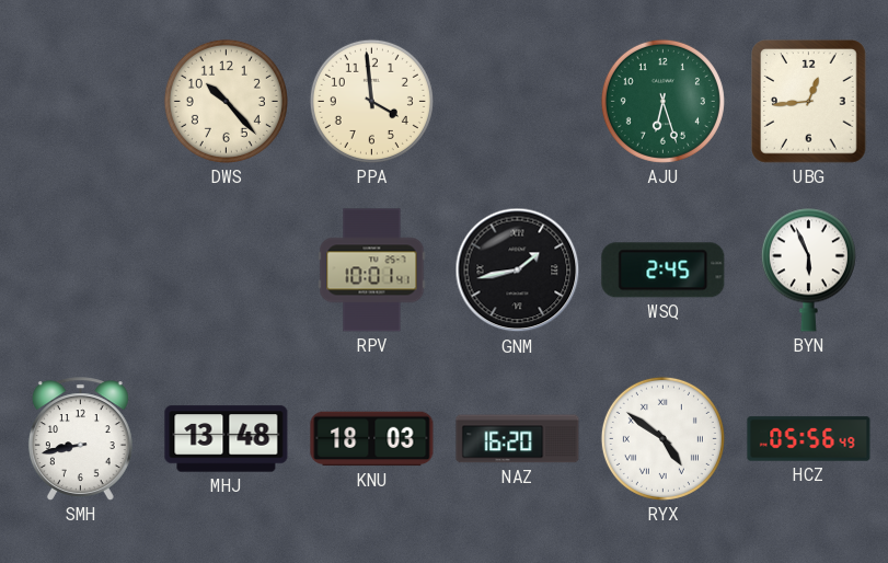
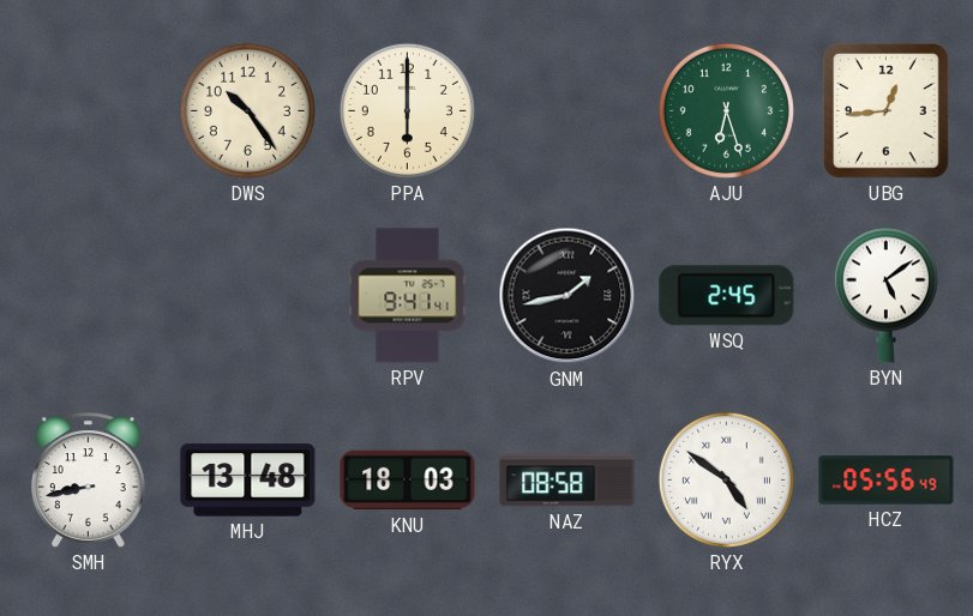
DWS: 10:23 -> 10:24
PPA: 3:59 -> 6:00
RPV: 10:01 -> 9:41
BYN: 5:56 -> 5:09
NAZ: 16:20 -> 08:58
